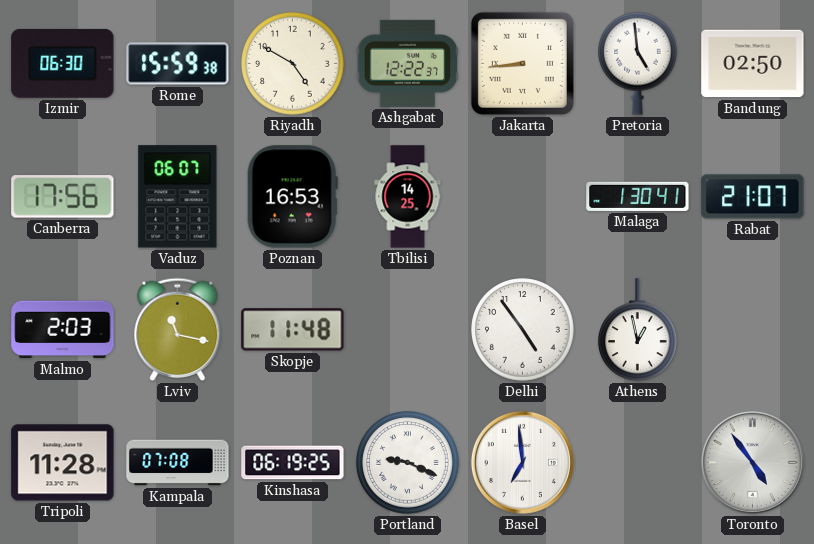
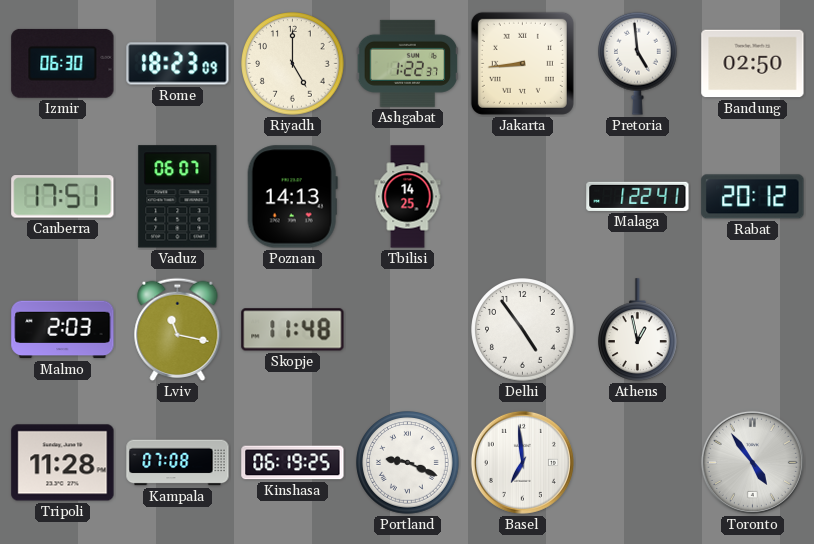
Rome: 15:59 -> 18:23
Riyadh: 4:50 -> 5:00
Ashgabat: 12:22 -> 1:22
Canberra: 17:56 -> 17:51
Poznan: 16:53 -> 14:13
Malaga: 1:30 -> 1:22
Rabat: 21:07 -> 20:12
